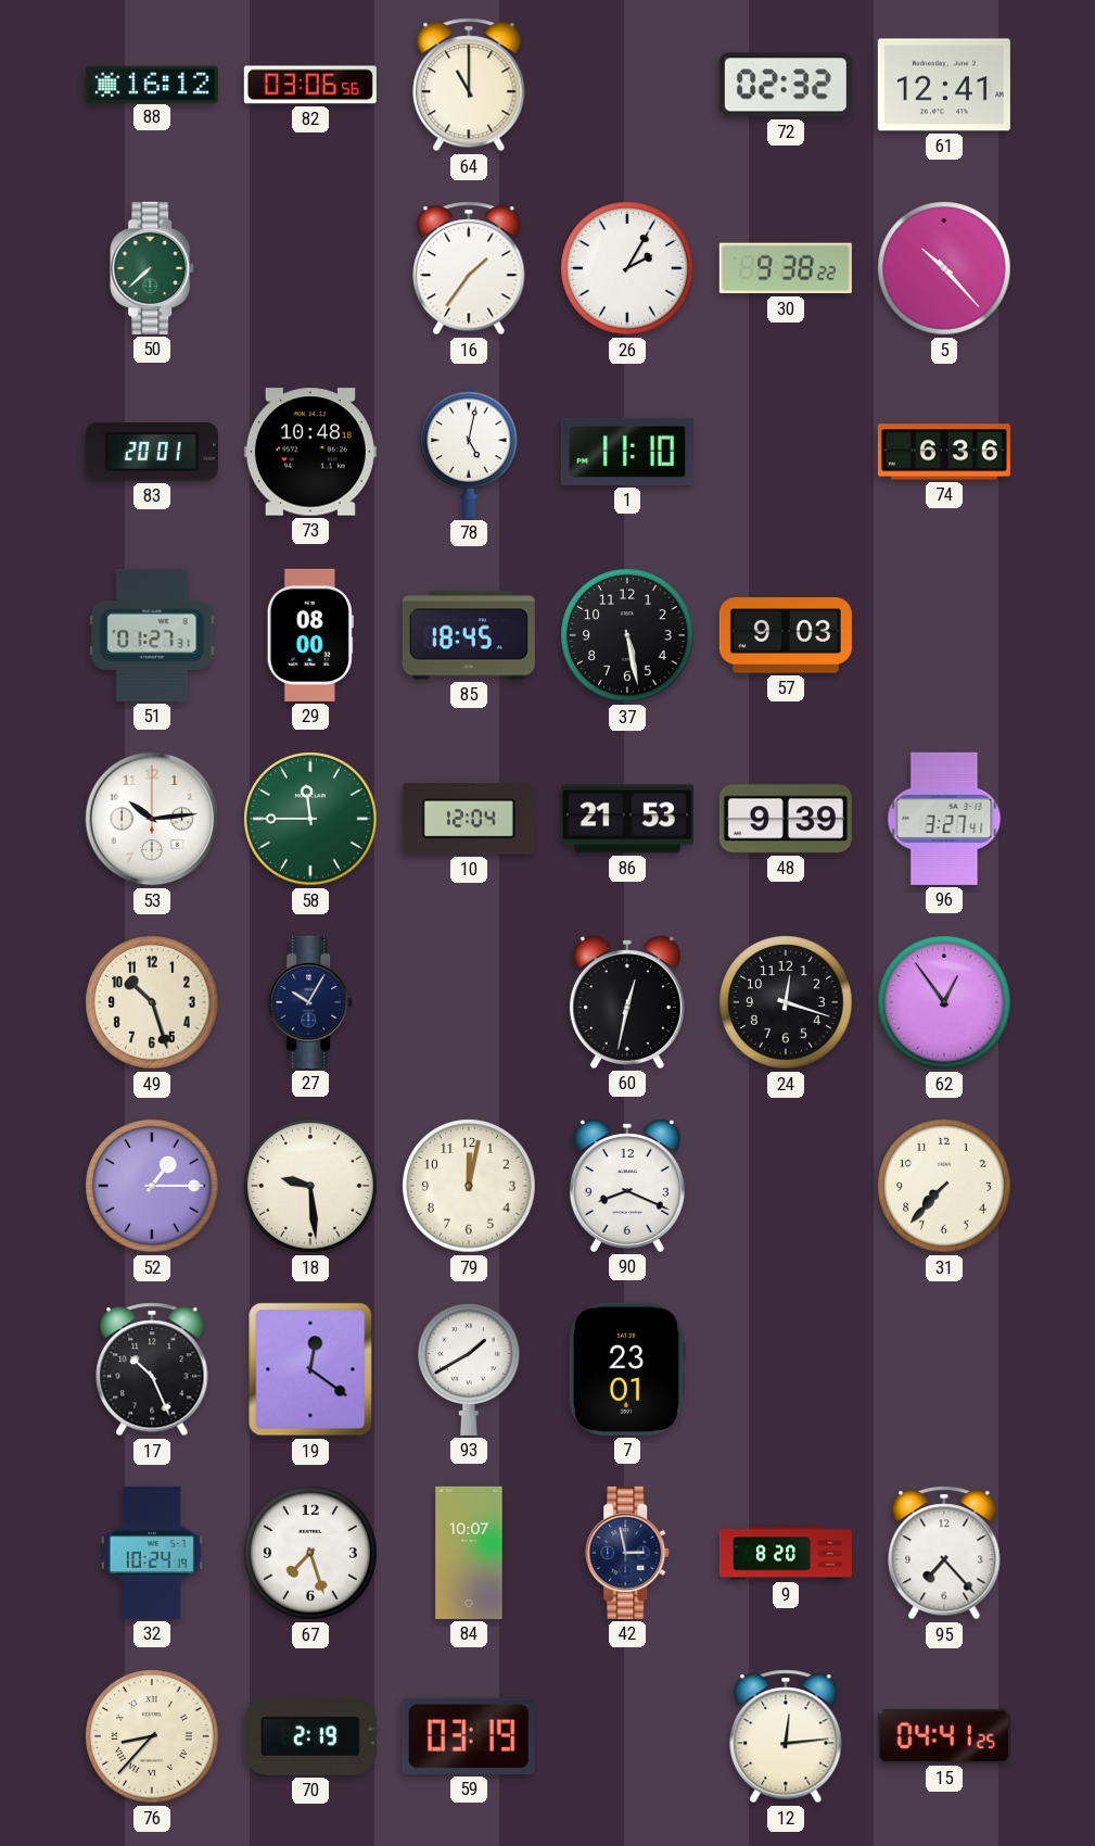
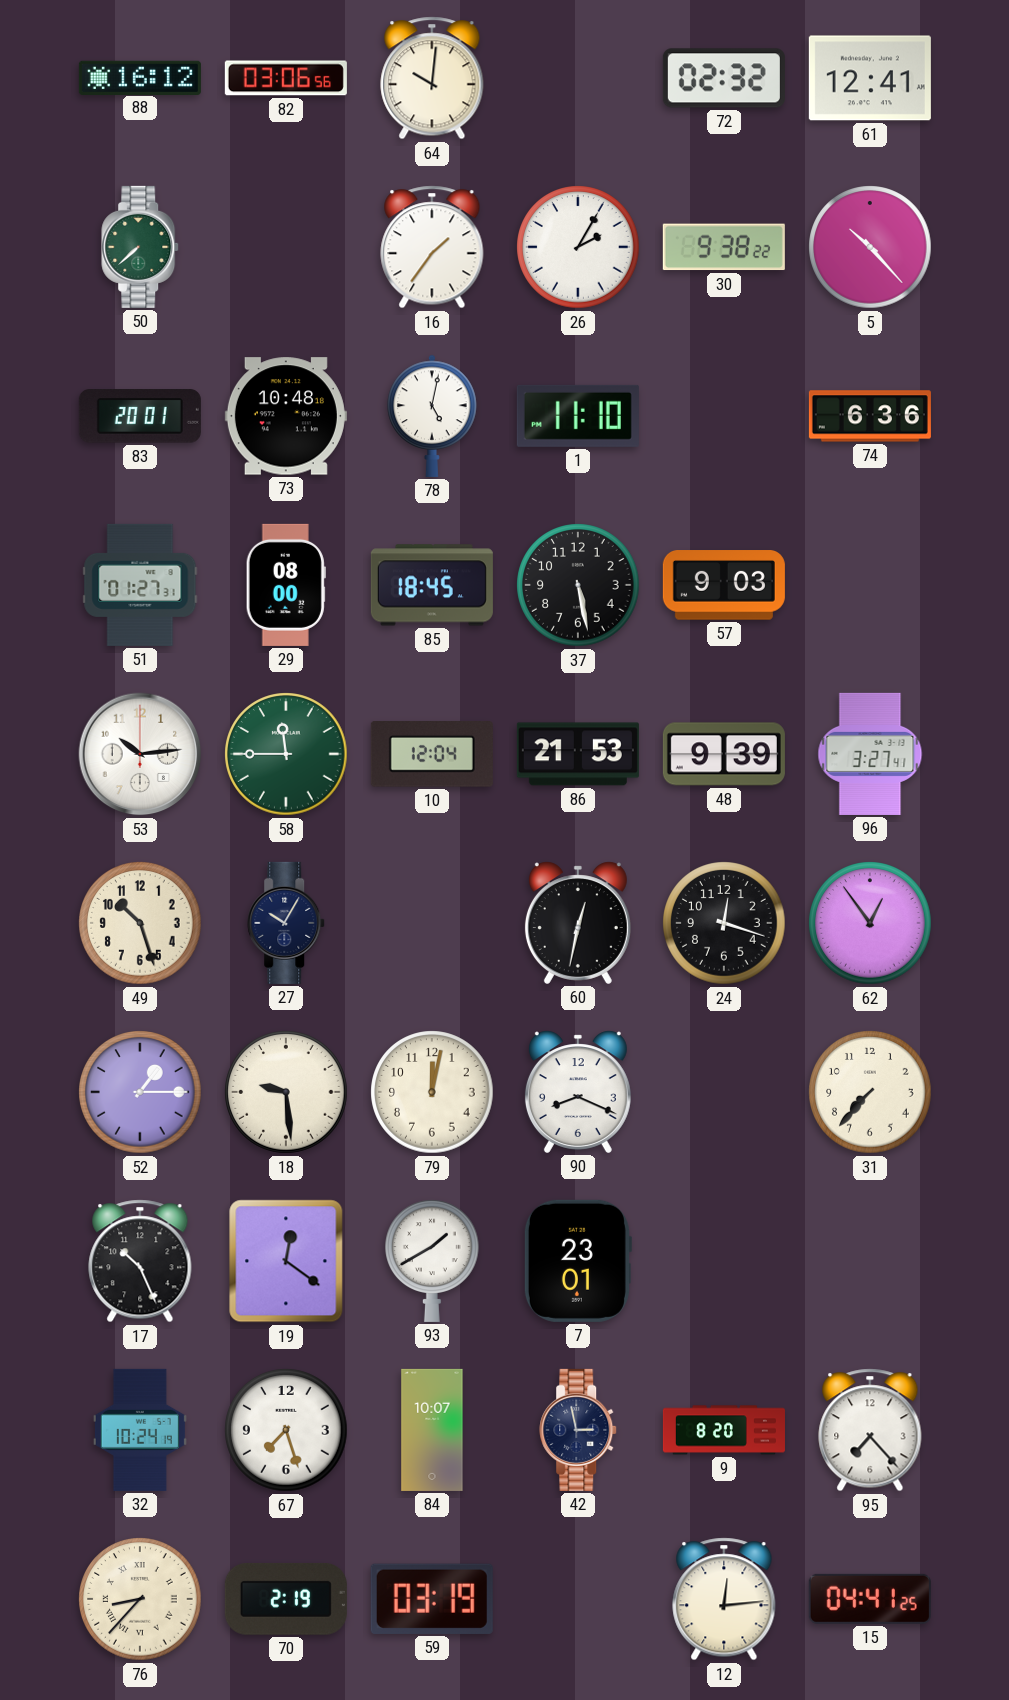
64: 11:00 -> 10:01
